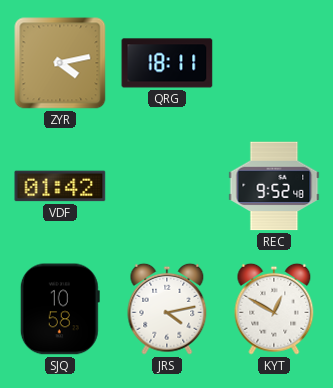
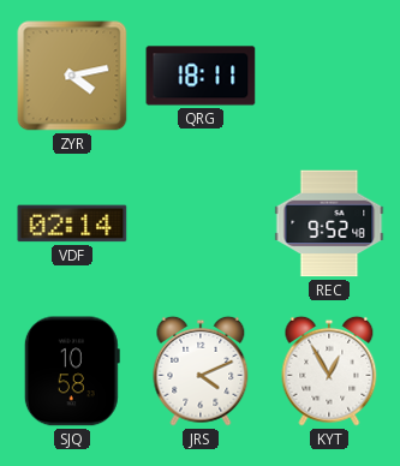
VDF: 01:42 -> 02:14
JRS: 4:13 -> 4:11
KYT: 12:50 -> 12:55
